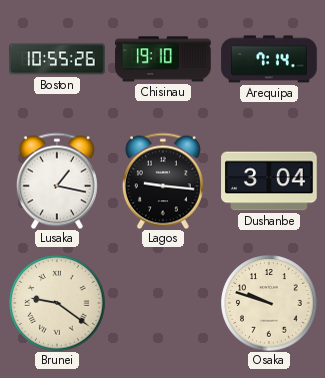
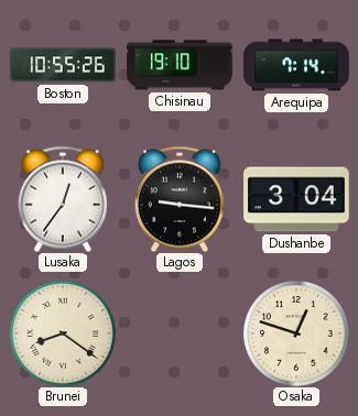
Lusaka: 1:17 -> 12:36
Brunei: 9:21 -> 8:21
Osaka: 9:48 -> 12:48
